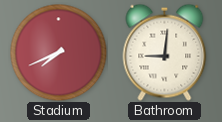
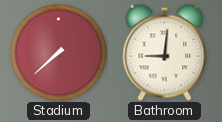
Stadium: 7:41 -> 7:38
